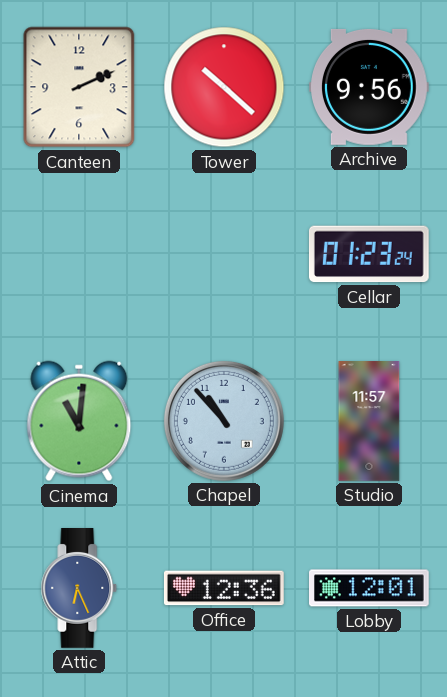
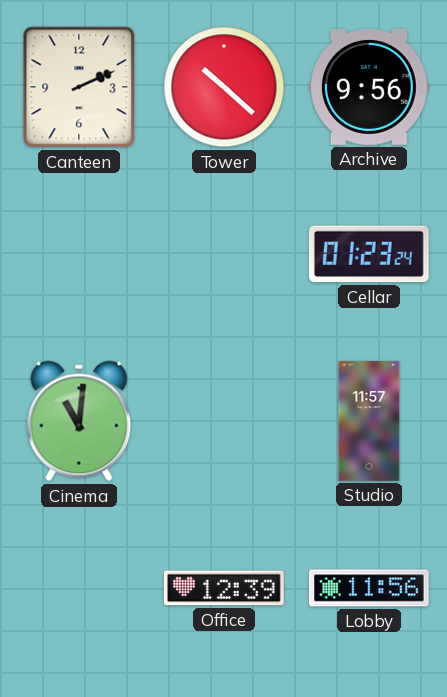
Chapel: 10:53 -> none
Attic: 6:26 -> none
Office: 12:36 -> 12:39
Lobby: 12:01 -> 11:56
